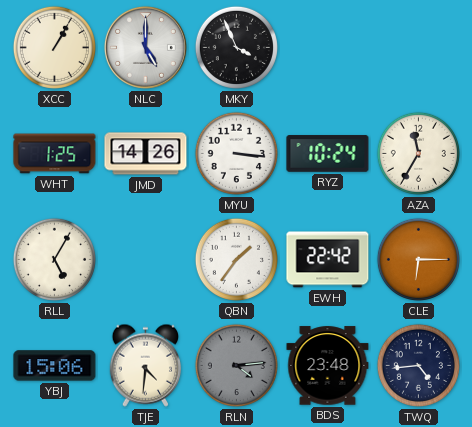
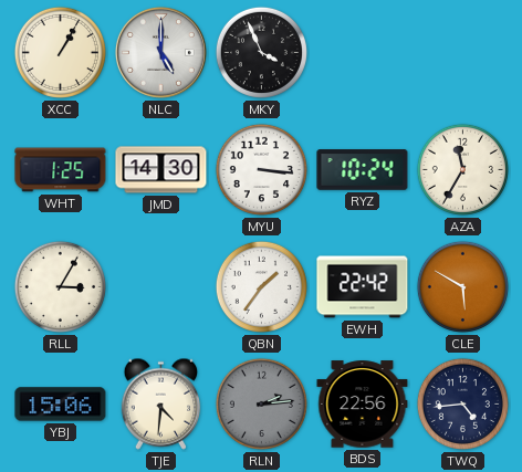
JMD: 14:26 -> 14:30
RLL: 5:05 -> 3:05
CLE: 6:15 -> 5:50
RLN: 4:14 -> 2:14
BDS: 23:48 -> 22:56
